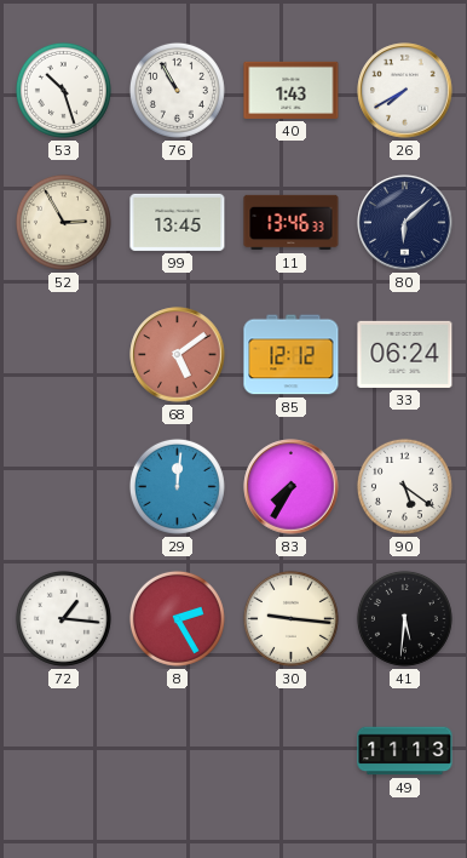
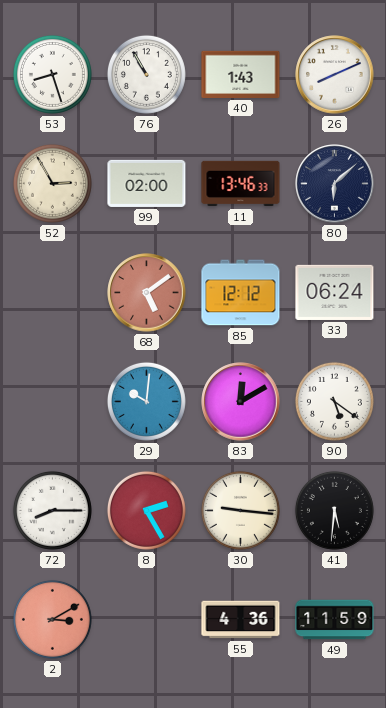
53: 10:27 -> 8:27
26: 7:40 -> 8:11
99: 13:45 -> 02:00
29: 12:01 -> 10:01
83: 7:35 -> 12:10
72: 1:16 -> 8:15
2: none -> 3:10
55: none -> 4:36
49: 11:13 -> 11:59
